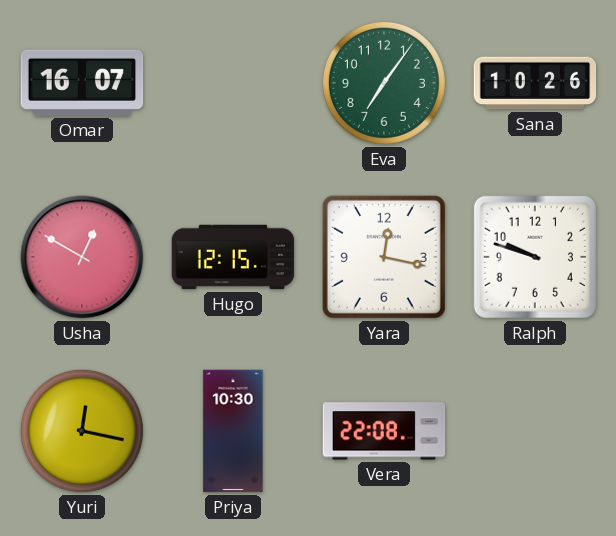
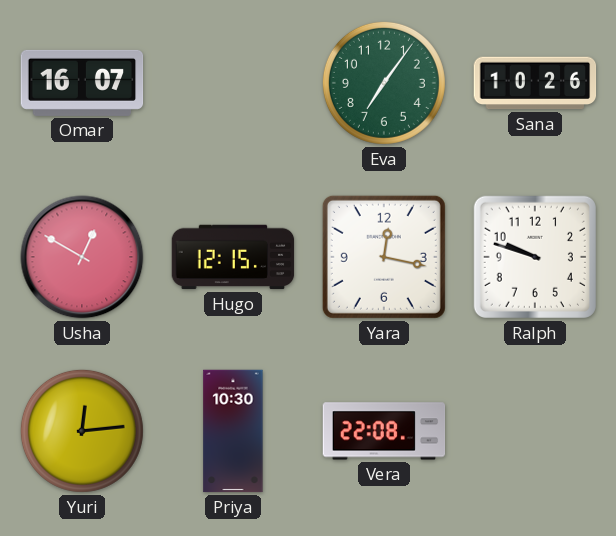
Yuri: 12:17 -> 12:14
